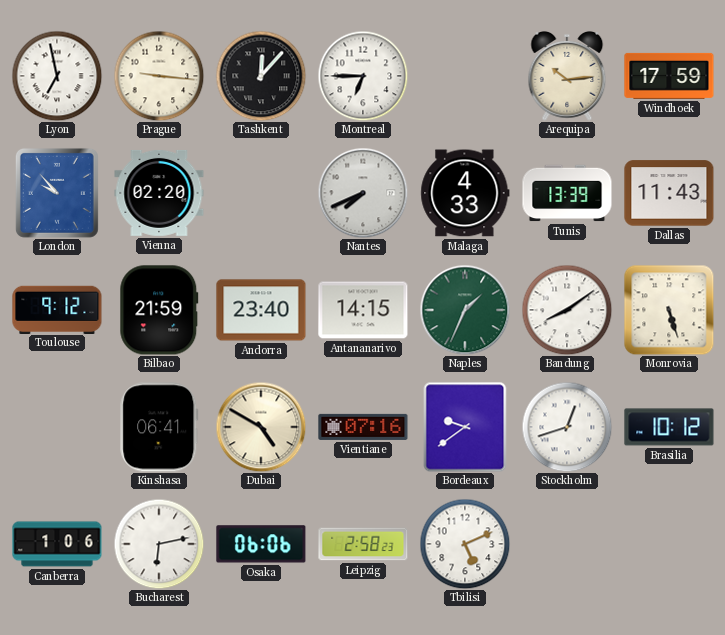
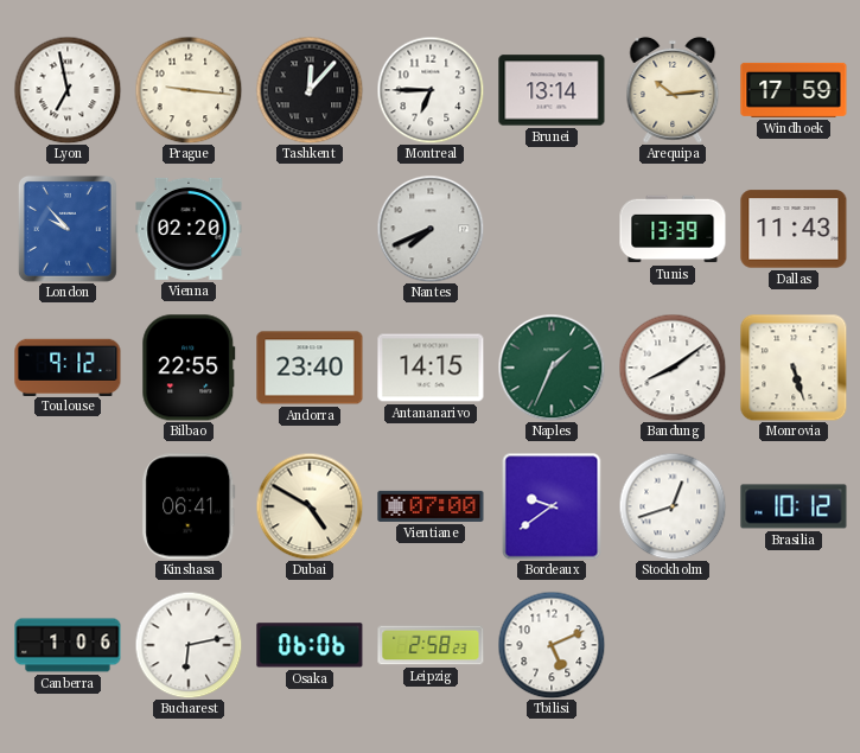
Brunei: none -> 13:14
Malaga: 4:33 -> none
Bilbao: 21:59 -> 22:55
Vientiane: 07:16 -> 07:00
